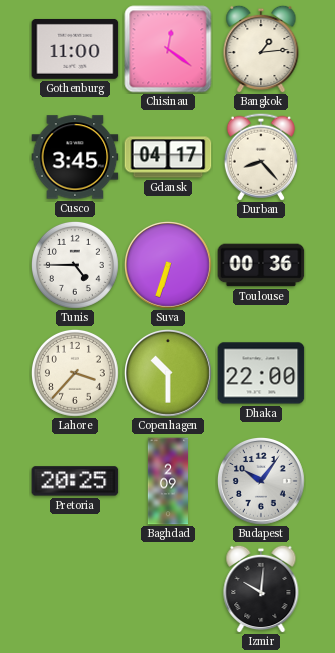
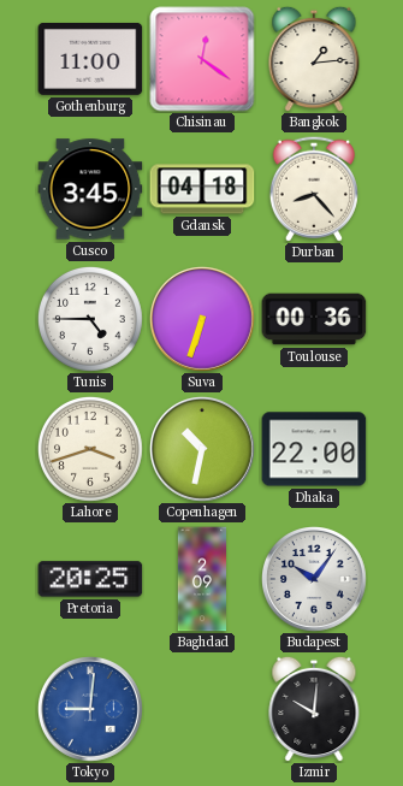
Gdansk: 04:17 -> 04:18
Lahore: 3:37 -> 3:42
Copenhagen: 10:30 -> 10:32
Tokyo: none -> 9:01
